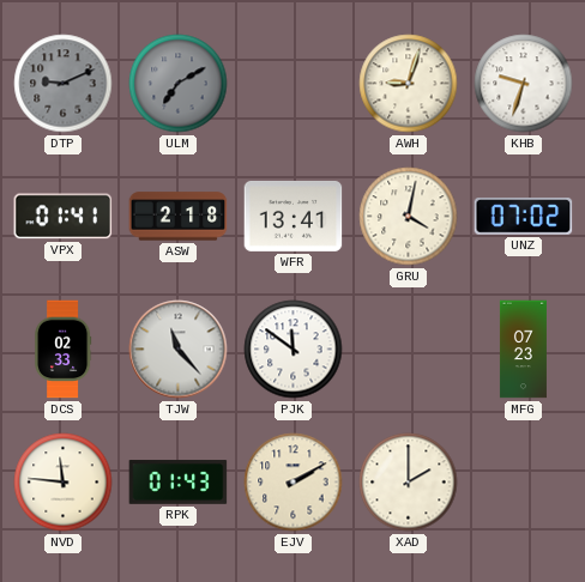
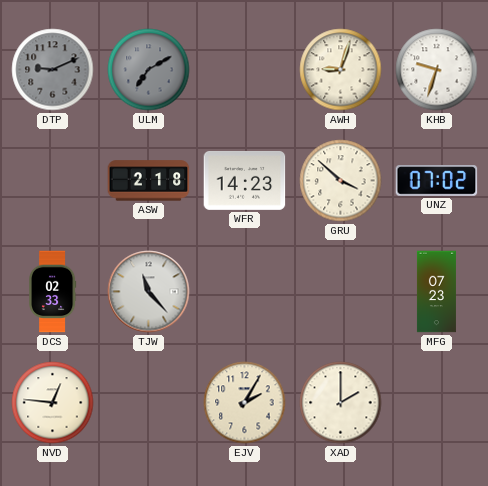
VPX: 01:41 -> none
WFR: 13:41 -> 14:23
GRU: 4:02 -> 3:52
PJK: 11:51 -> none
NVD: 11:46 -> 12:46
RPK: 01:43 -> none
EJV: 2:10 -> 2:05
